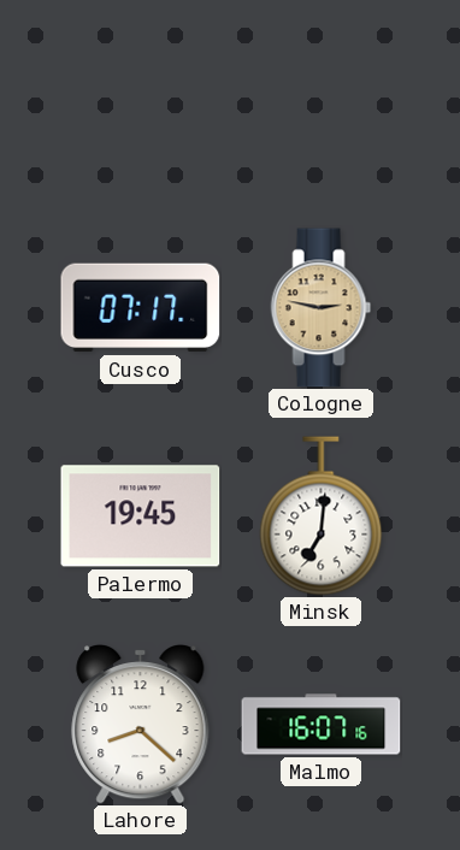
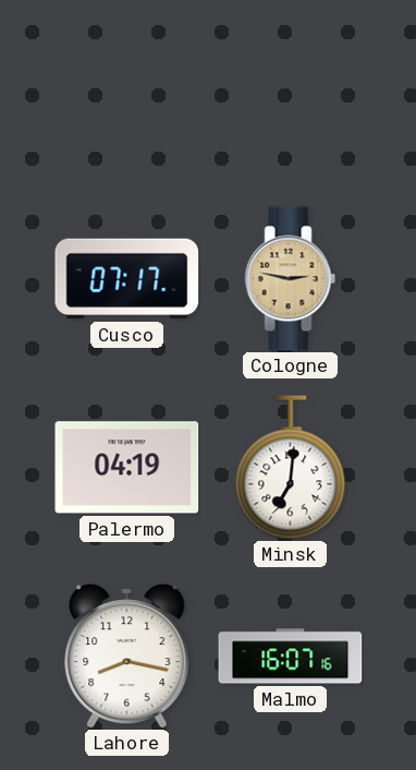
Palermo: 19:45 -> 04:19
Lahore: 8:22 -> 8:17
